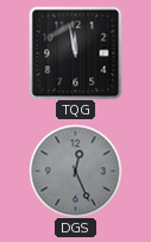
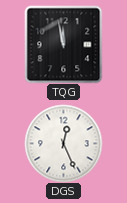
DGS dial: grey -> white
